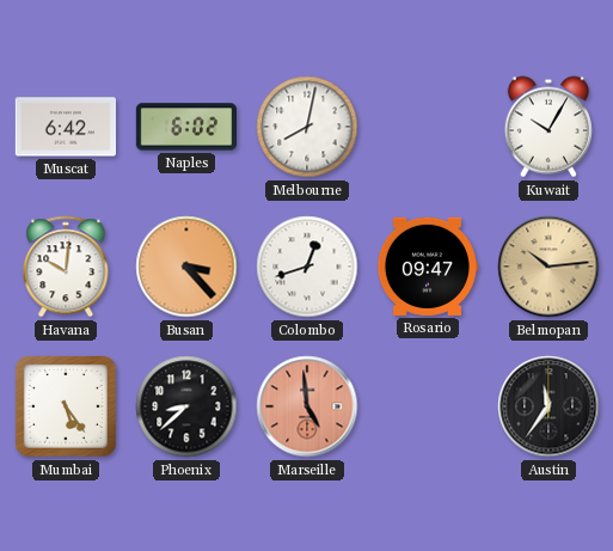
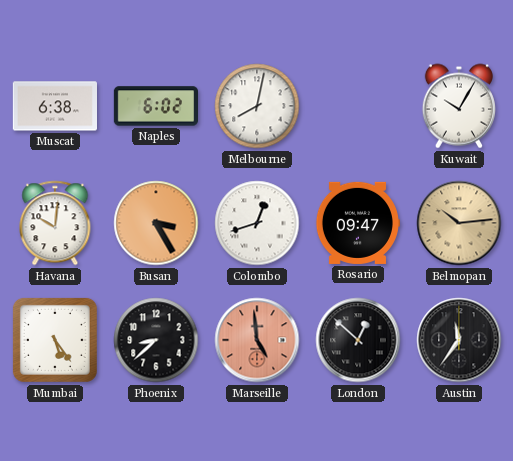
Muscat: 6:42 -> 6:38
Busan: 3:23 -> 3:25
London: none -> 12:52
